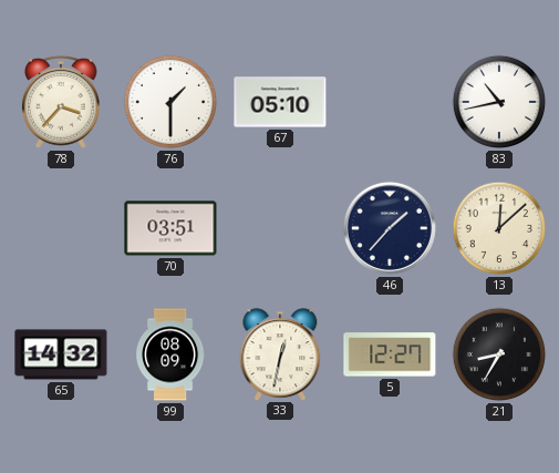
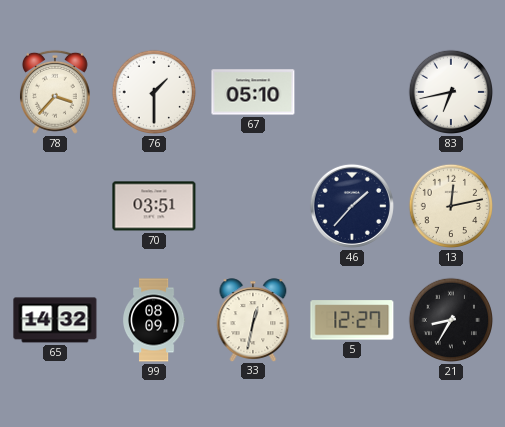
83: 10:43 -> 6:43
13: 12:08 -> 12:13
